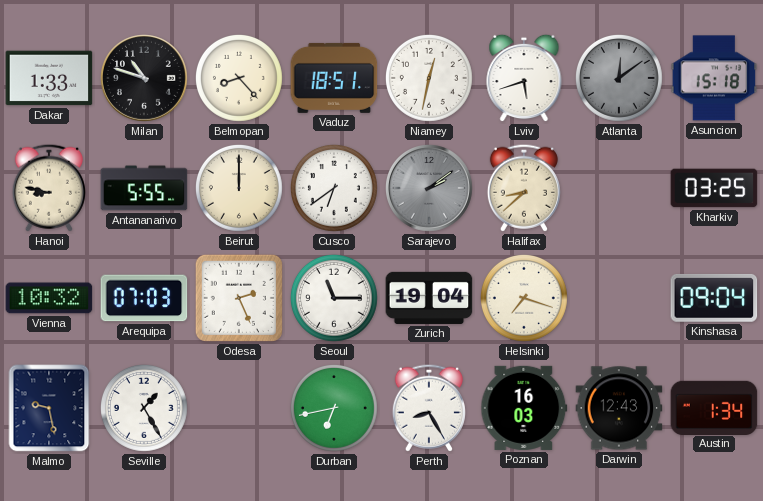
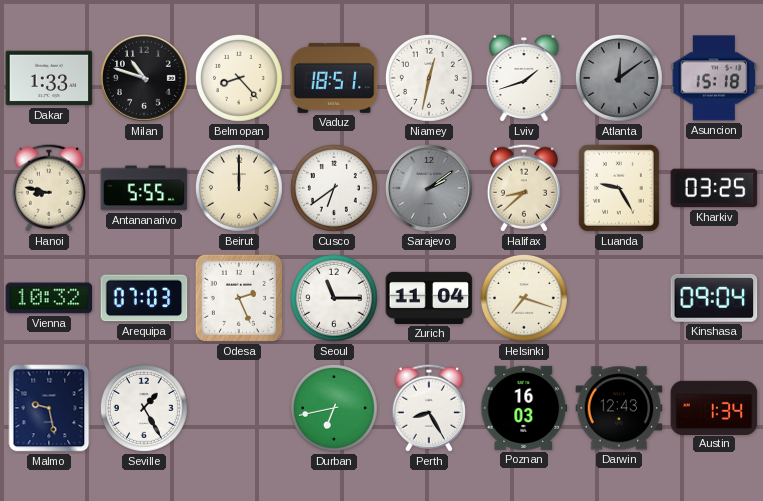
Lviv: 5:42 -> 1:42
Luanda: none -> 9:25
Zurich: 19:04 -> 11:04
